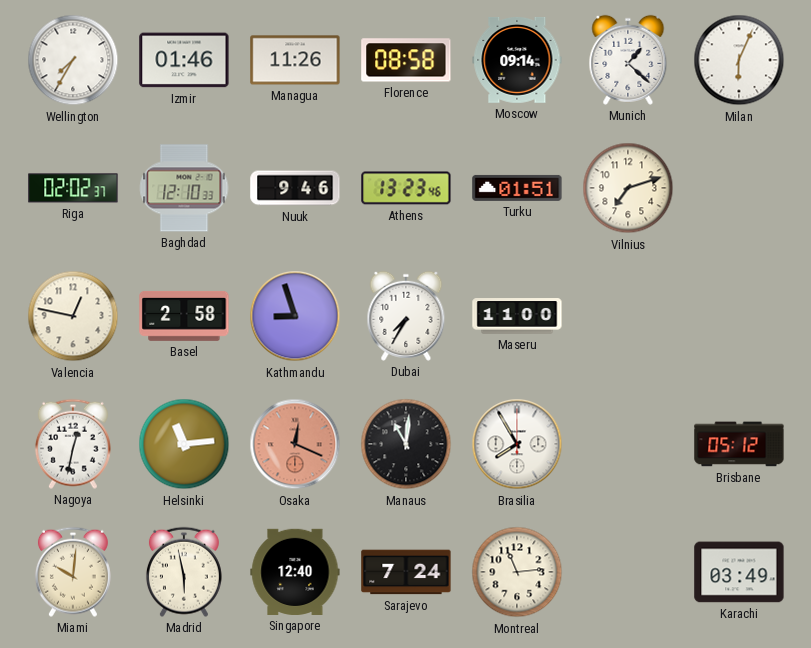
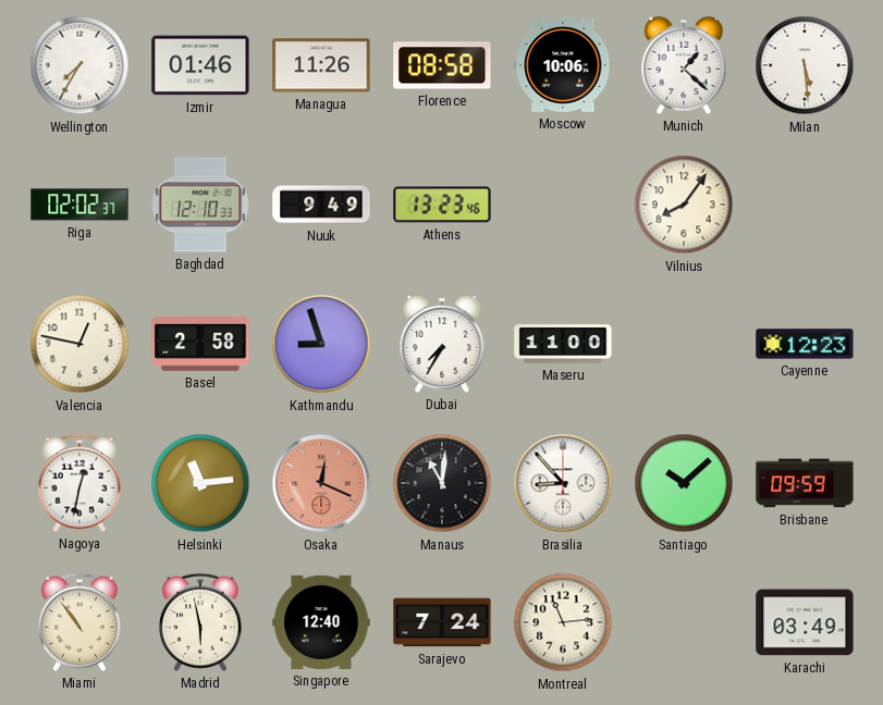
Moscow: 09:14 -> 10:06
Milan: 6:04 -> 5:29
Nuuk: 9:46 -> 9:49
Turku: 01:51 -> none
Vilnius: 7:12 -> 8:06
Cayenne: none -> 12:23
Brasilia: 7:55 -> 8:53
Santiago: none -> 10:08
Brisbane: 05:12 -> 09:59
Miami: 10:01 -> 10:54
